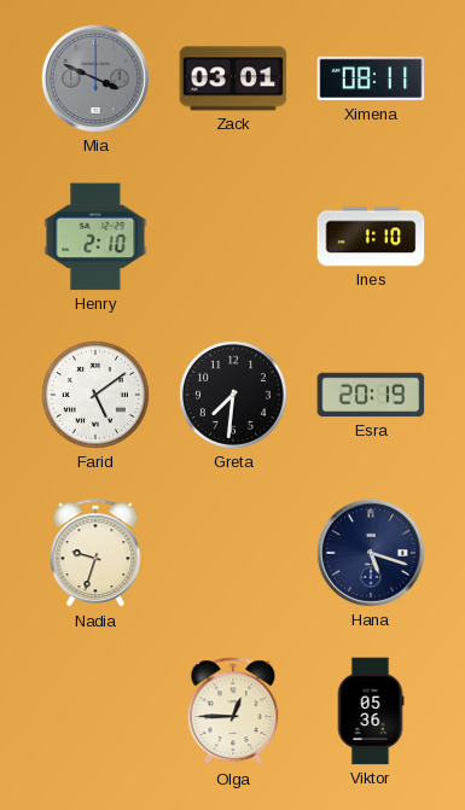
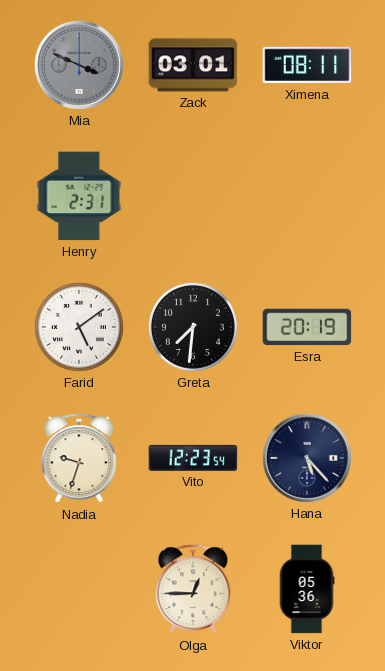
Henry: 2:10 -> 2:31
Ines: 1:10 -> none
Vito: none -> 12:23
Hana: 5:18 -> 5:23
